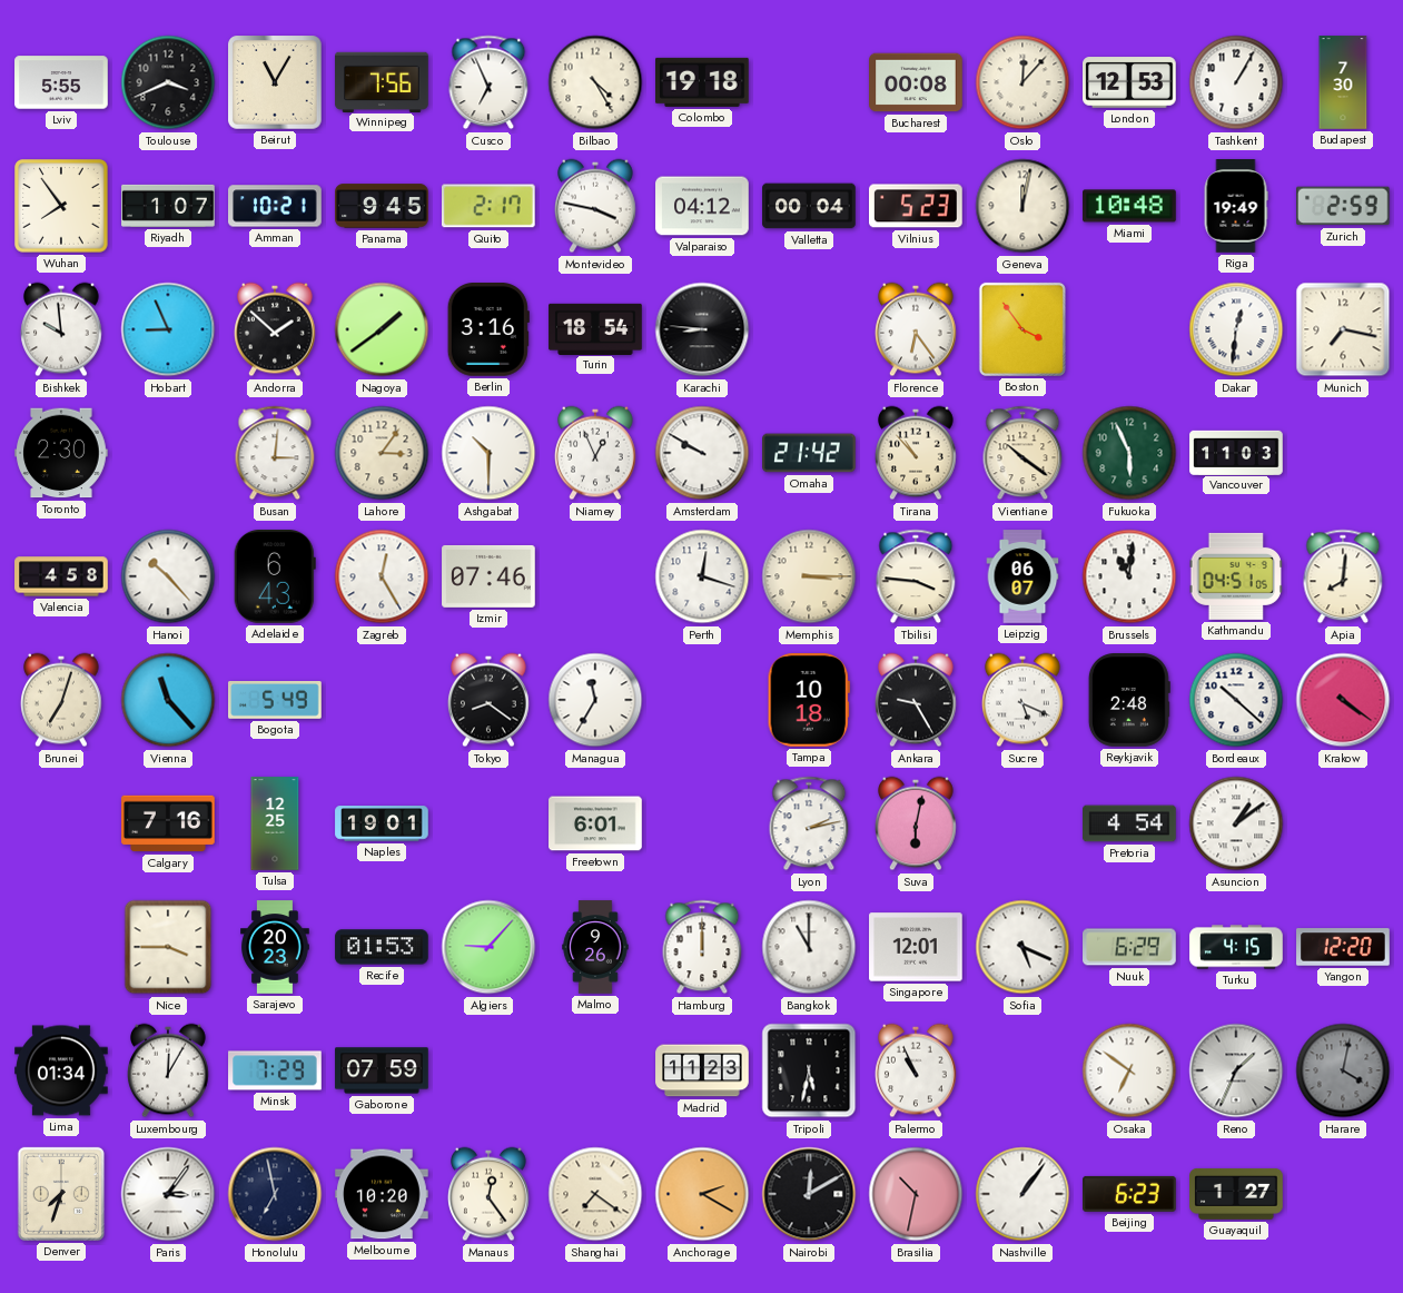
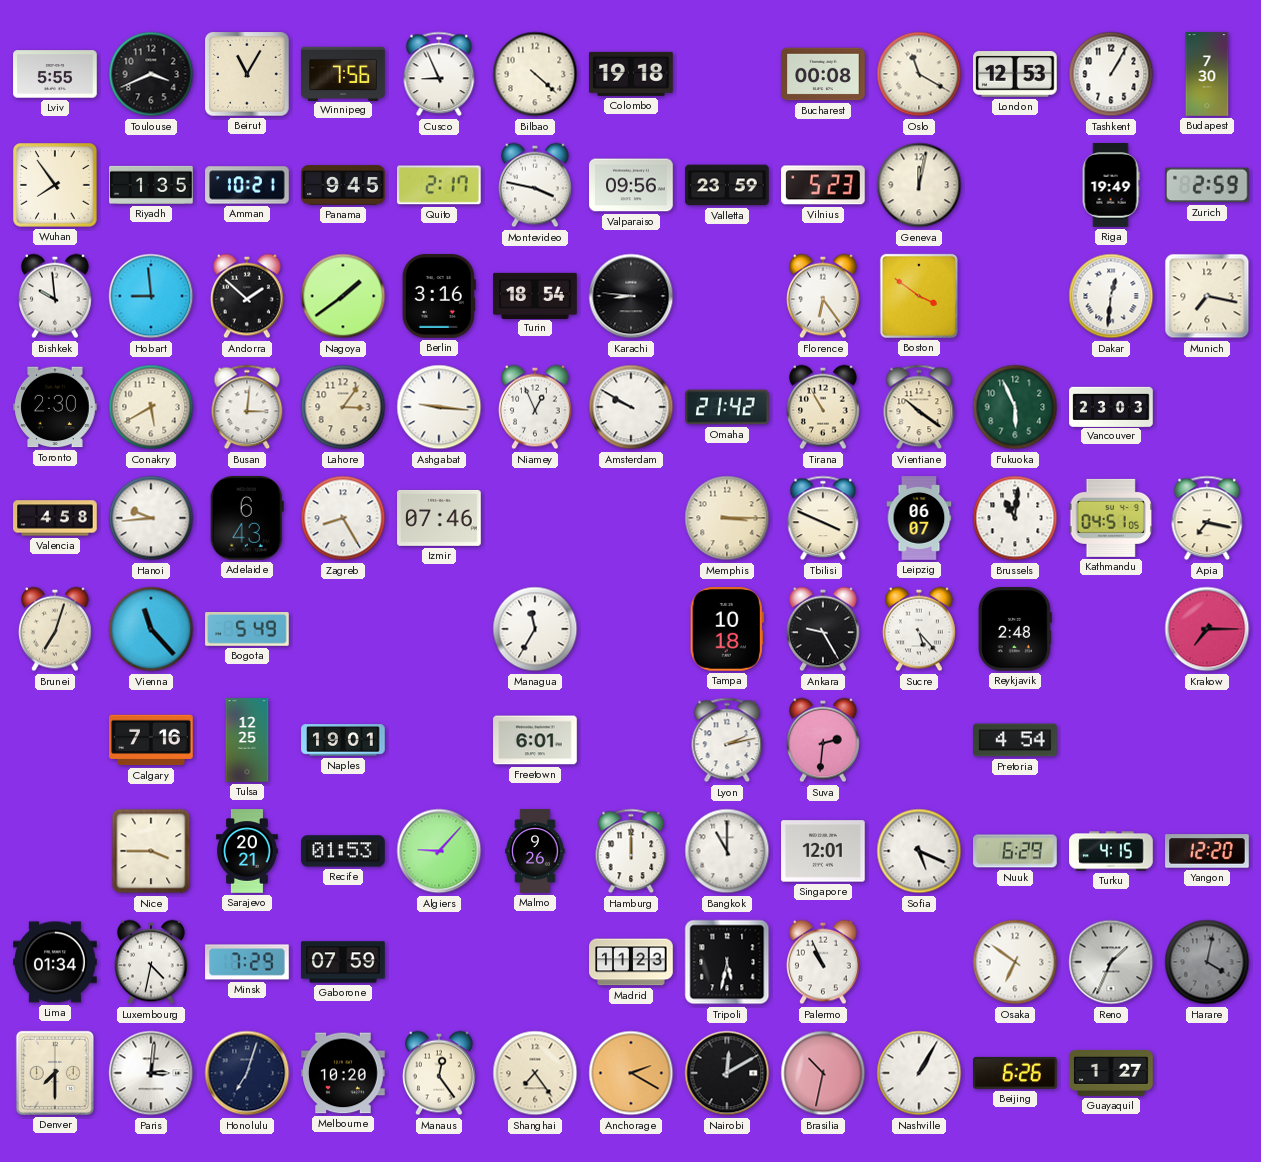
Cusco: 6:56 -> 8:56
Bilbao: 4:25 -> 4:22
Oslo: 12:07 -> 11:20
Riyadh: 1:07 -> 1:35
Valparaiso: 04:12 -> 09:56
Valletta: 00:04 -> 23:59
Miami: 10:48 -> none
Hobart: 8:56 -> 8:59
Boston: 3:54 -> 3:51
Conakry: none -> 5:40
Ashgabat: 10:30 -> 9:16
Tirana: 10:53 -> 10:55
Vancouver: 11:03 -> 23:03
Hanoi: 10:23 -> 9:44
Zagreb: 12:25 -> 8:25
Perth: 12:18 -> none
Tbilisi: 3:46 -> 3:49
Apia: 8:01 -> 7:17
Tokyo: 8:21 -> none
Sucre: 5:19 -> 5:23
Bordeaux: 10:22 -> none
Krakow: 4:21 -> 7:15
Suva: 6:02 -> 2:31
Asuncion: 1:09 -> none
Sarajevo: 20:23 -> 20:21
Luxembourg: 12:05 -> 4:32
Denver: 7:33 -> 7:30
Paris: 3:06 -> 3:01
Honolulu: 6:58 -> 7:03
Shanghai: 7:21 -> 7:24
Nashville: 1:06 -> 1:05
Beijing: 6:23 -> 6:26
